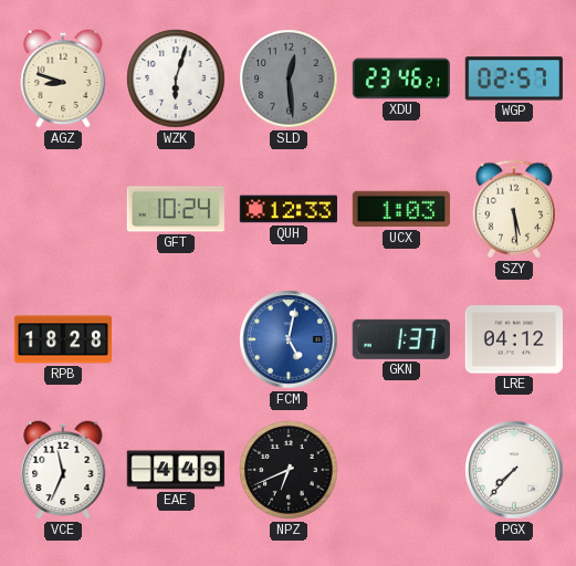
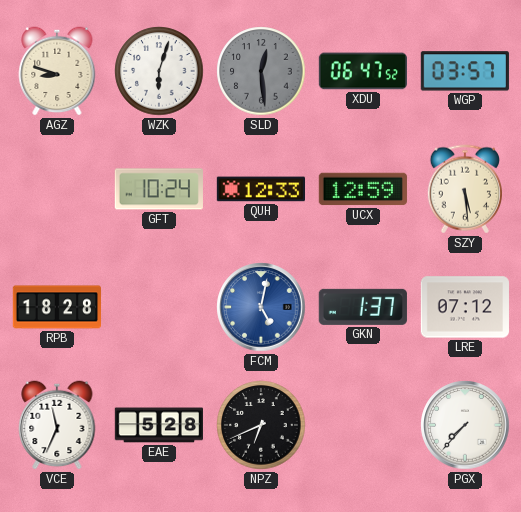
XDU: 23:46 -> 06:47
WGP: 02:57 -> 03:57
UCX: 1:03 -> 12:59
LRE: 04:12 -> 07:12
EAE: 4:49 -> 5:28
